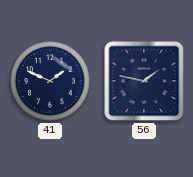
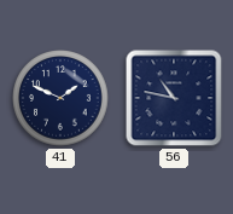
56: 1:47 -> 10:47
